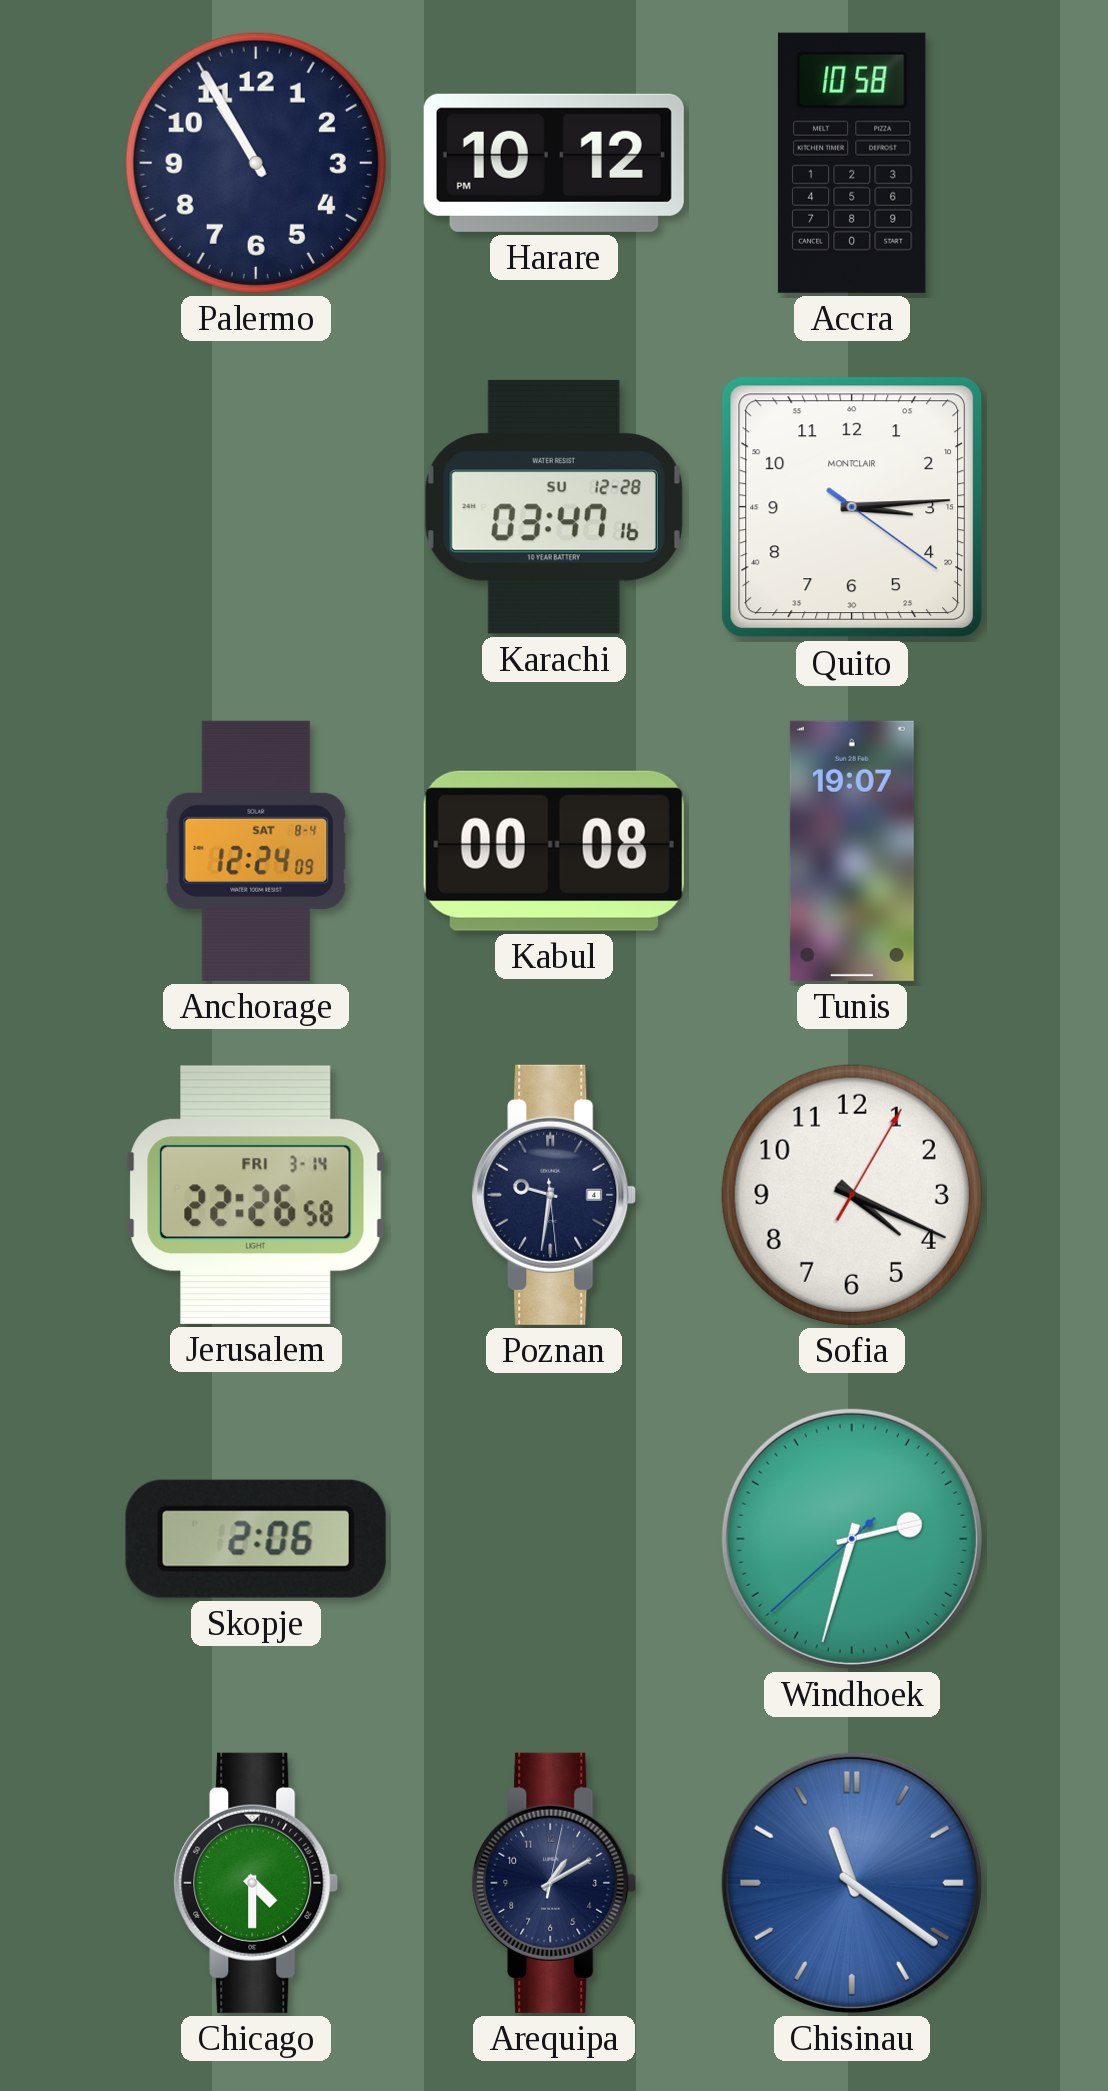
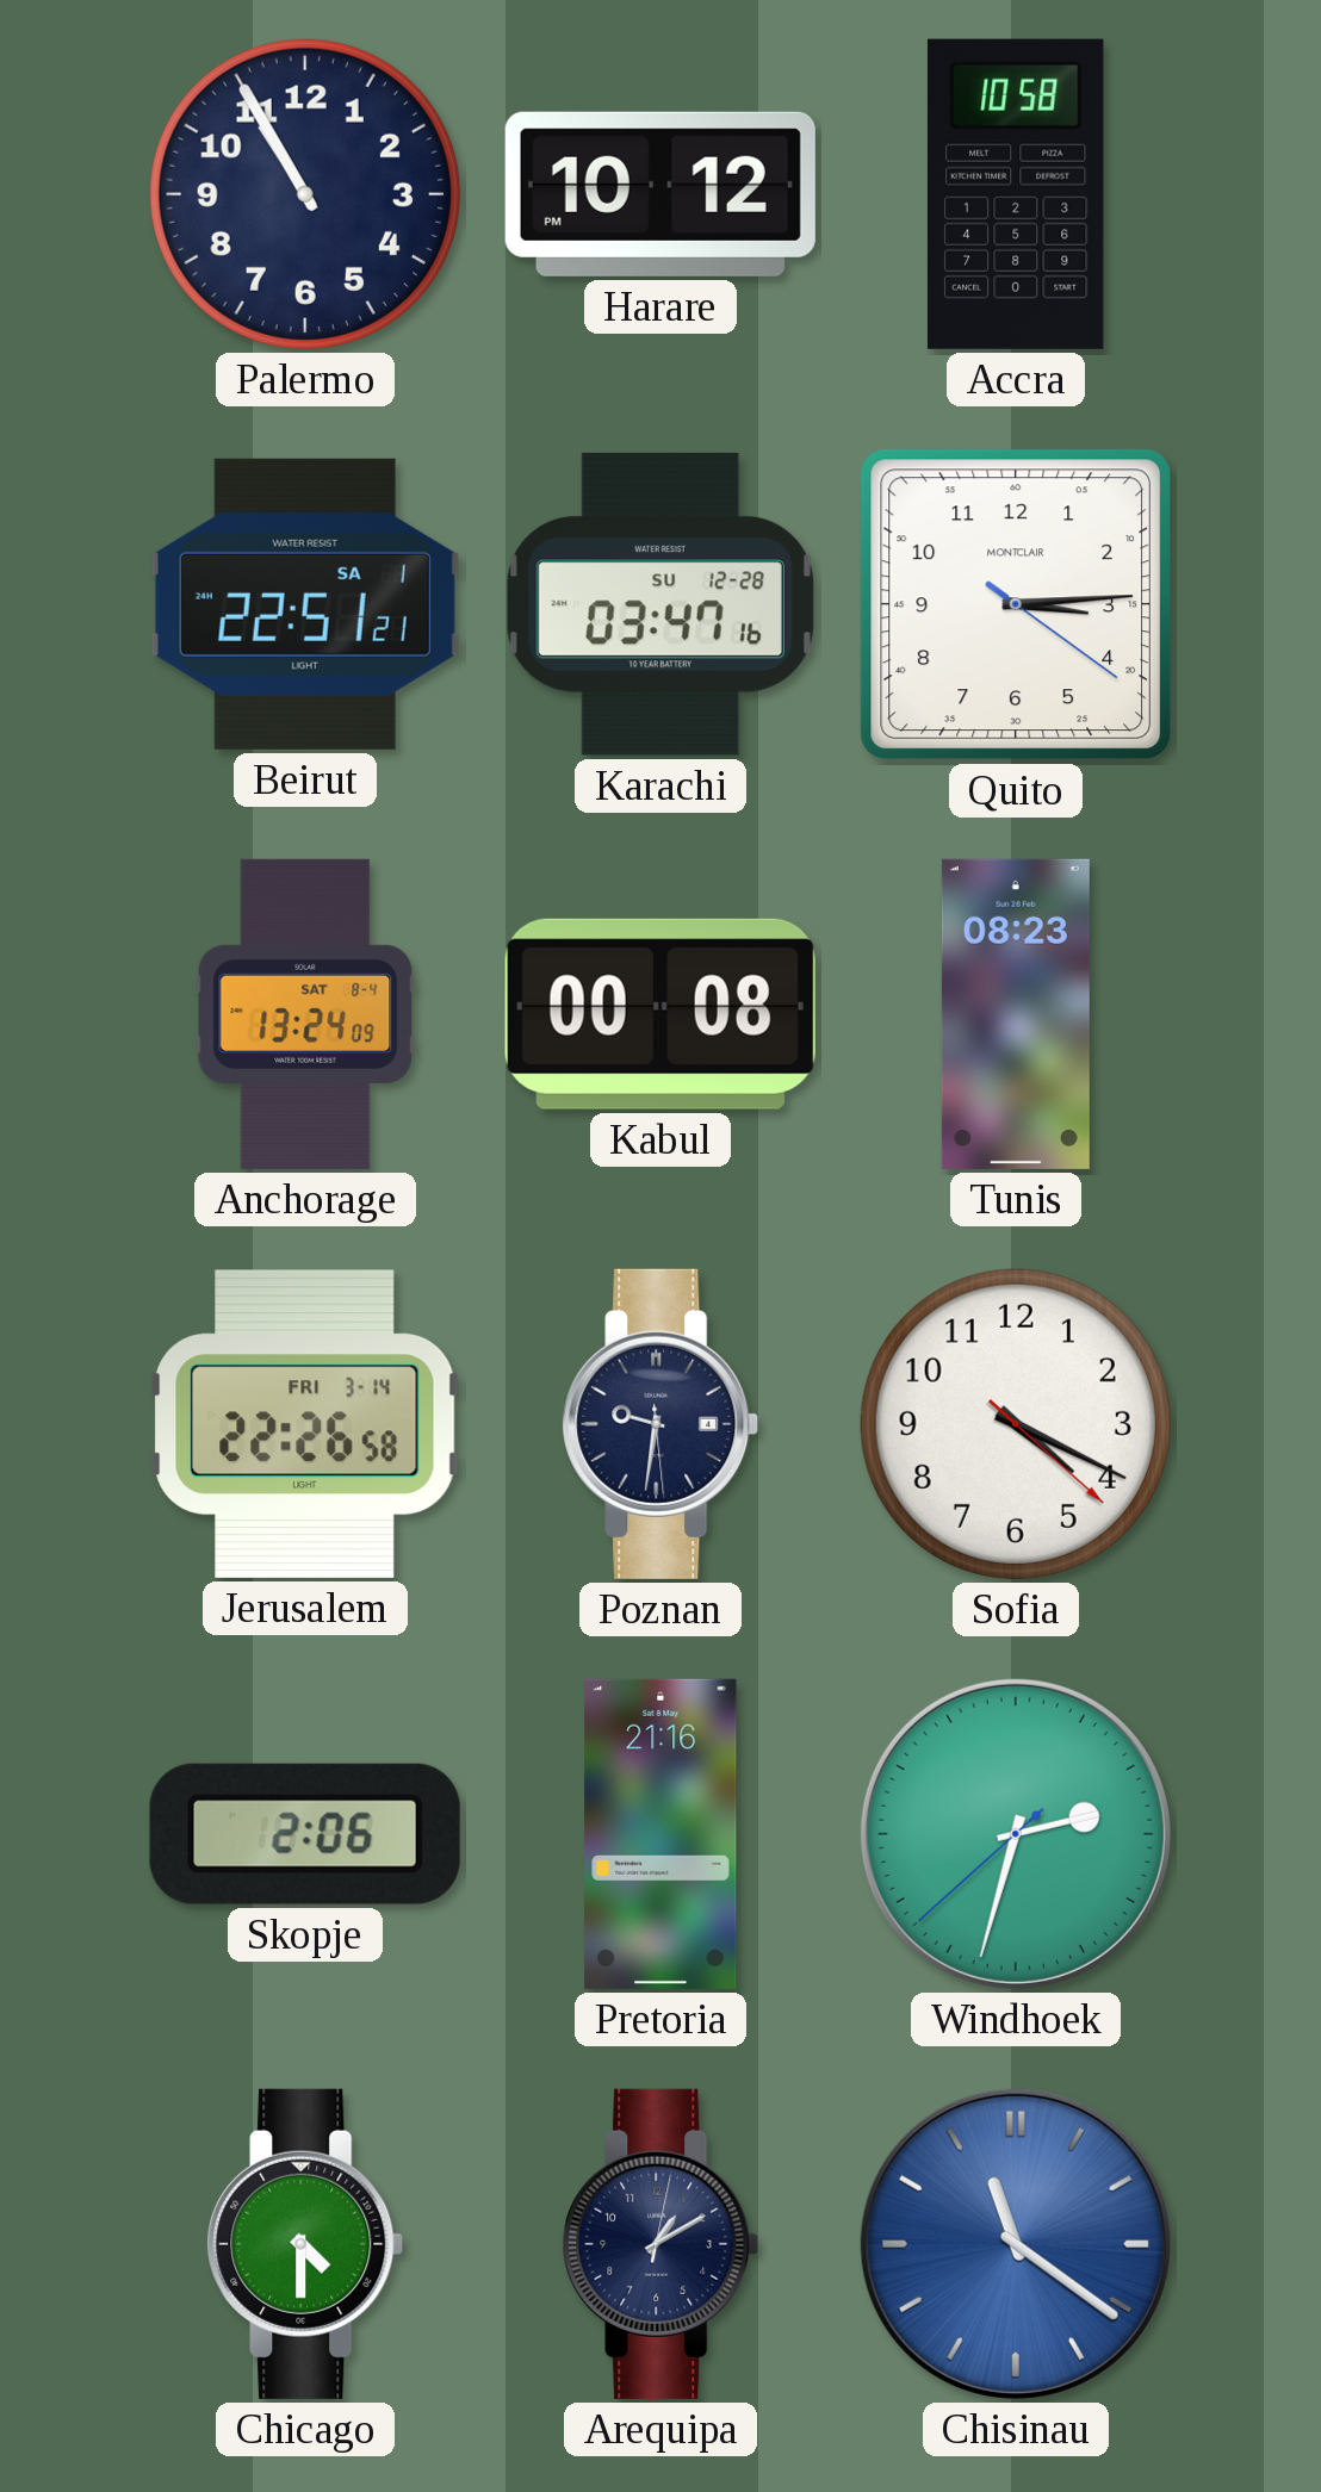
Beirut: none -> 22:51
Anchorage: 12:24 -> 13:24
Tunis: 19:07 -> 08:23
Sofia: 4:19:05 -> 4:19:22
Pretoria: none -> 21:16
